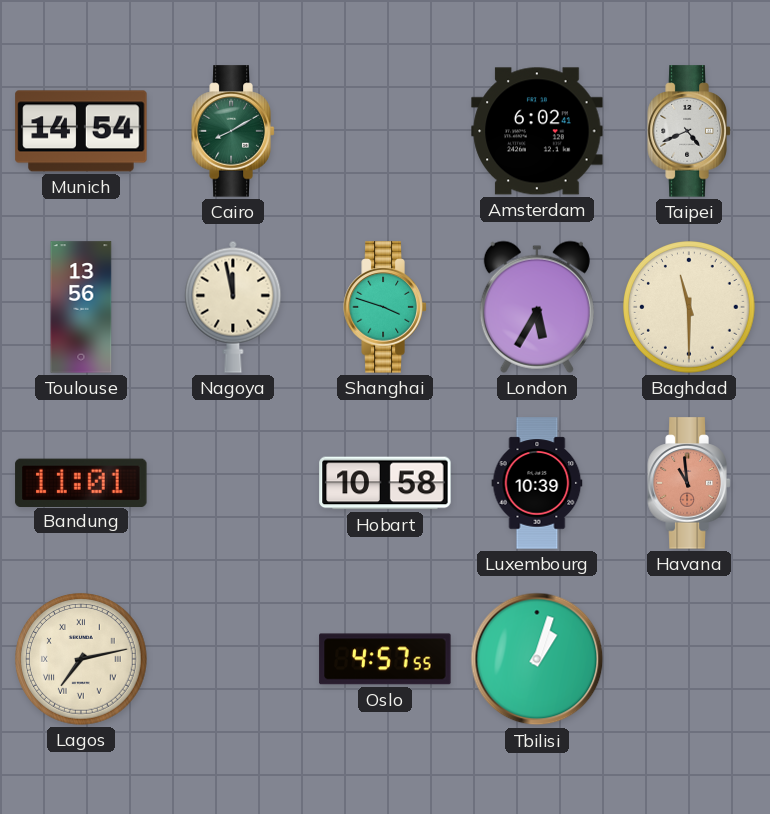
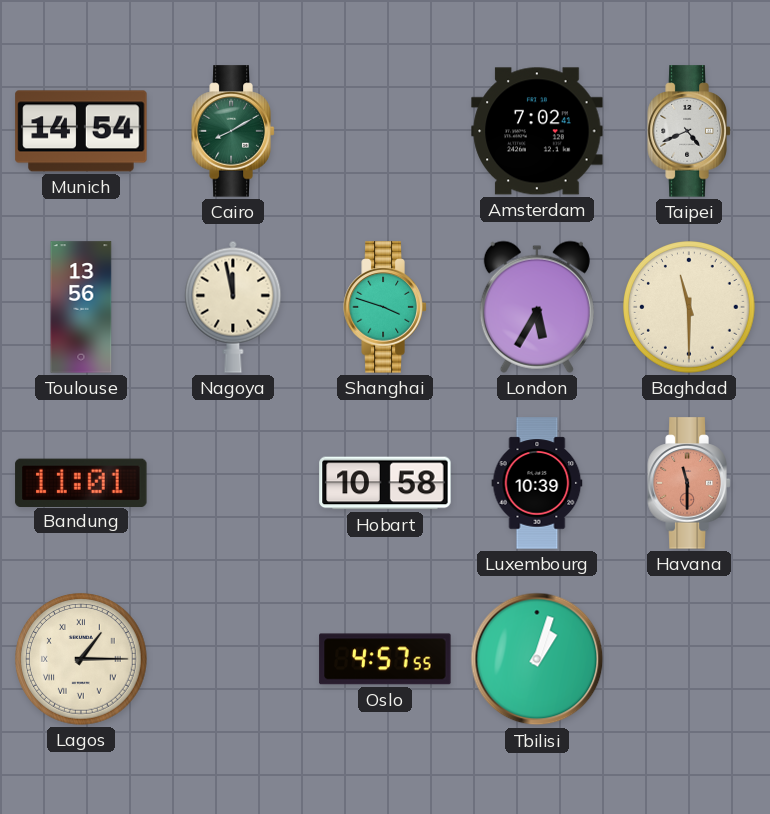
Amsterdam: 6:02 -> 7:02
Havana: 10:59 -> 11:30
Lagos: 7:13 -> 1:15
